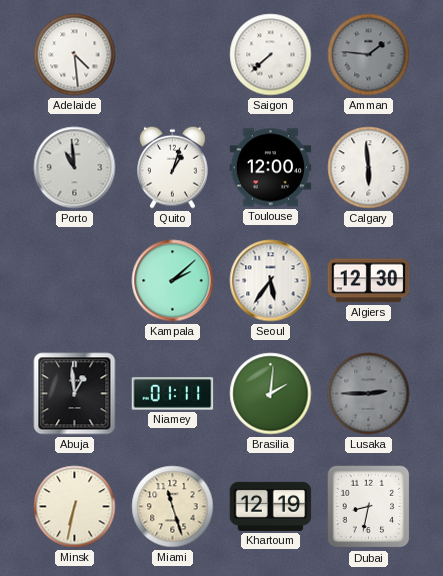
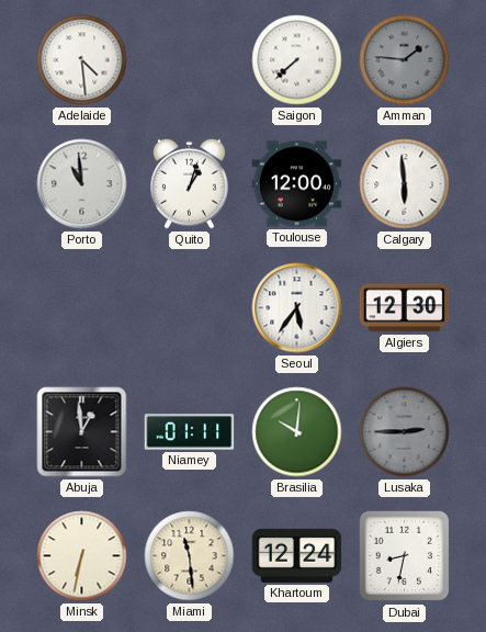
Kampala: 2:08 -> none
Brasilia: 2:01 -> 10:01
Miami: 11:27 -> 11:29
Khartoum: 12:19 -> 12:24
